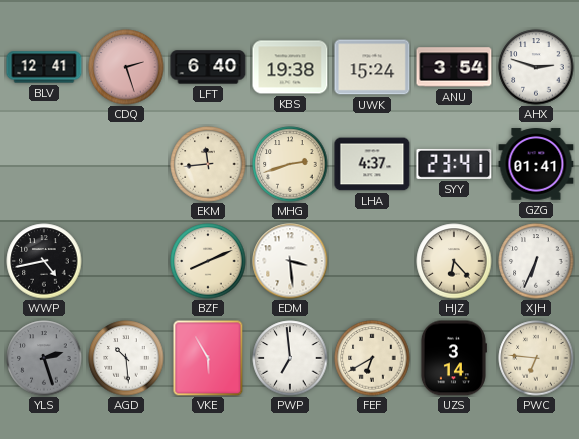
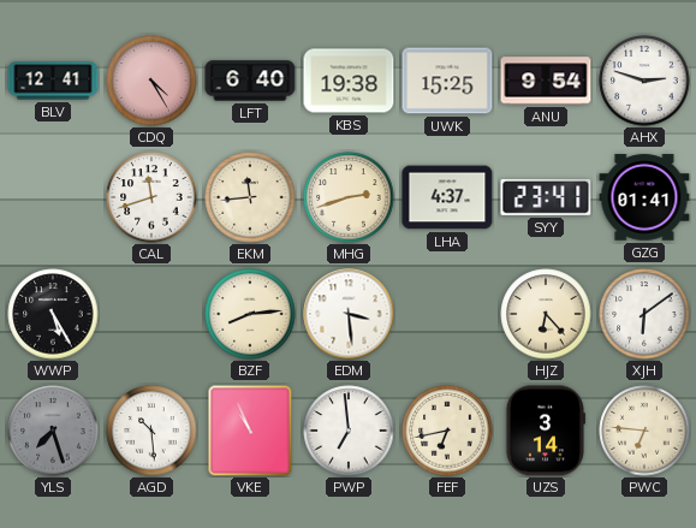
CDQ: 2:27 -> 4:25
UWK: 15:24 -> 15:25
ANU: 3:54 -> 9:54
CAL: none -> 11:42
WWP: 4:43 -> 5:25
BZF: 8:11 -> 8:14
XJH: 6:34 -> 6:09
YLS: 2:27 -> 7:27
VKE: 5:55 -> 10:56
FEF: 6:40 -> 6:43
